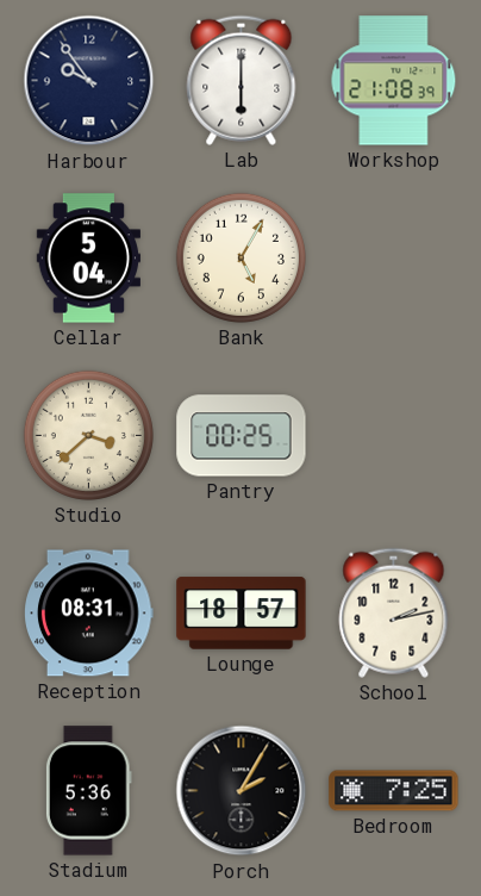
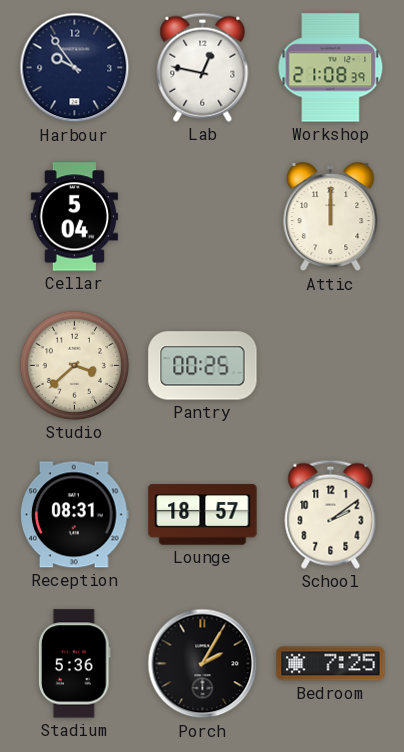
Lab: 6:00 -> 12:47
Bank: 5:05 -> none
Attic: none -> 12:00
School: 2:13 -> 2:09
